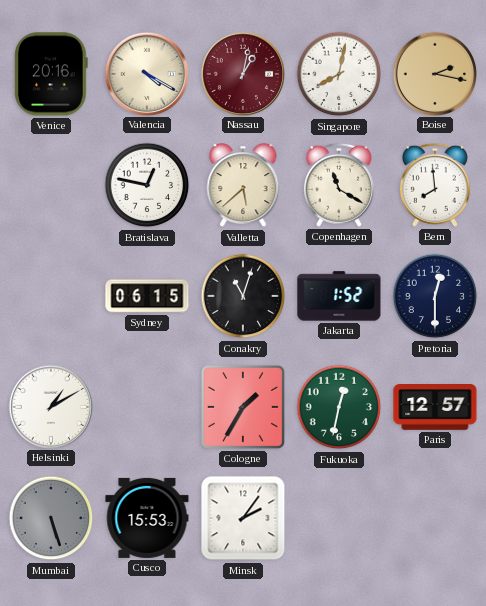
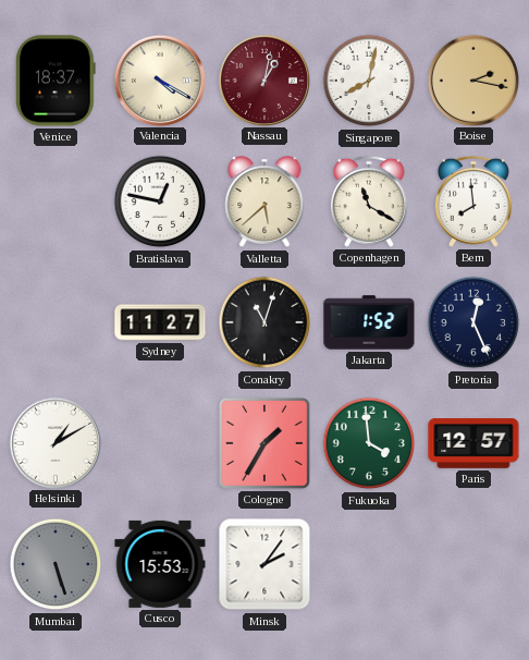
Venice: 20:16 -> 18:37
Sydney: 06:15 -> 11:27
Pretoria: 12:30 -> 12:26
Fukuoka: 12:32 -> 3:59
